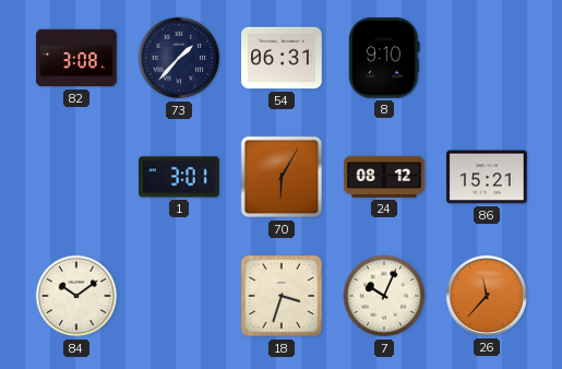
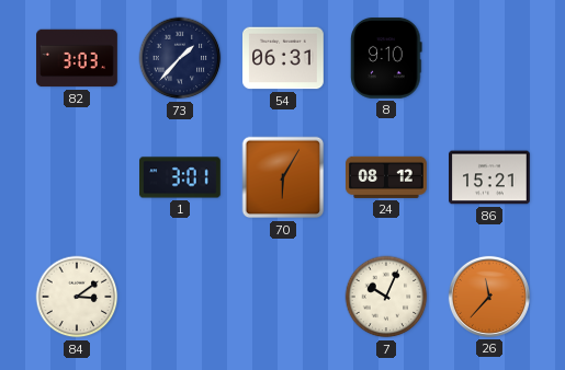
82: 3:08 -> 3:03
84: 10:09 -> 3:09
18: 3:33 -> none
